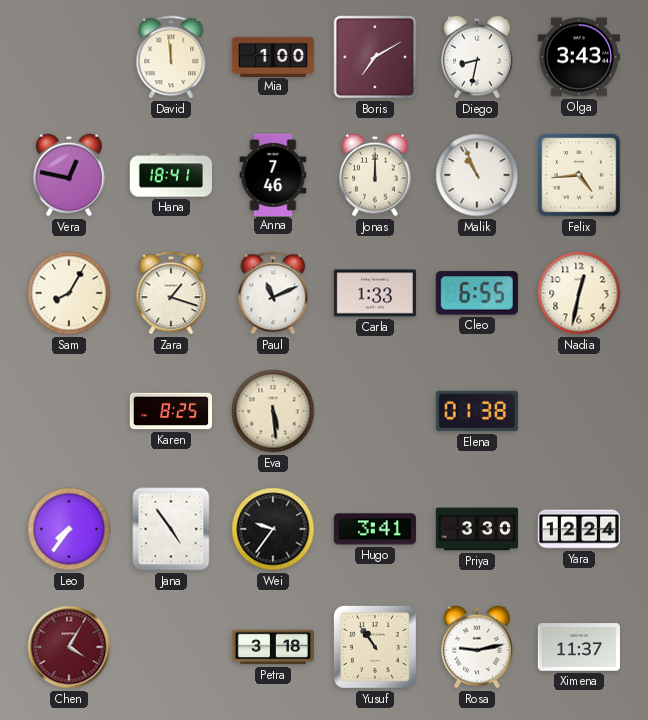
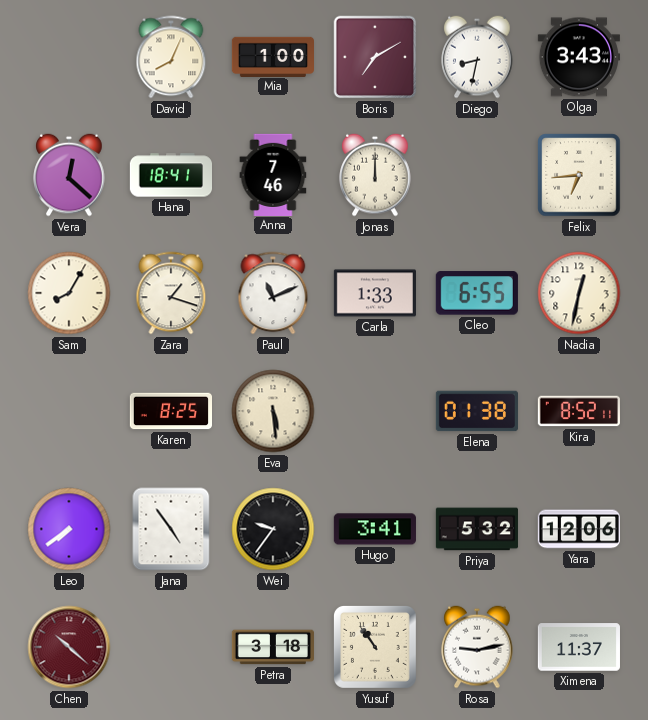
David: 11:59 -> 8:04
Vera: 12:47 -> 12:22
Malik: 10:56 -> none
Felix: 4:44 -> 6:44
Kira: none -> 8:52
Leo: 7:36 -> 7:39
Priya: 3:30 -> 5:32
Yara: 12:24 -> 12:06
Chen: 4:05 -> 10:22
